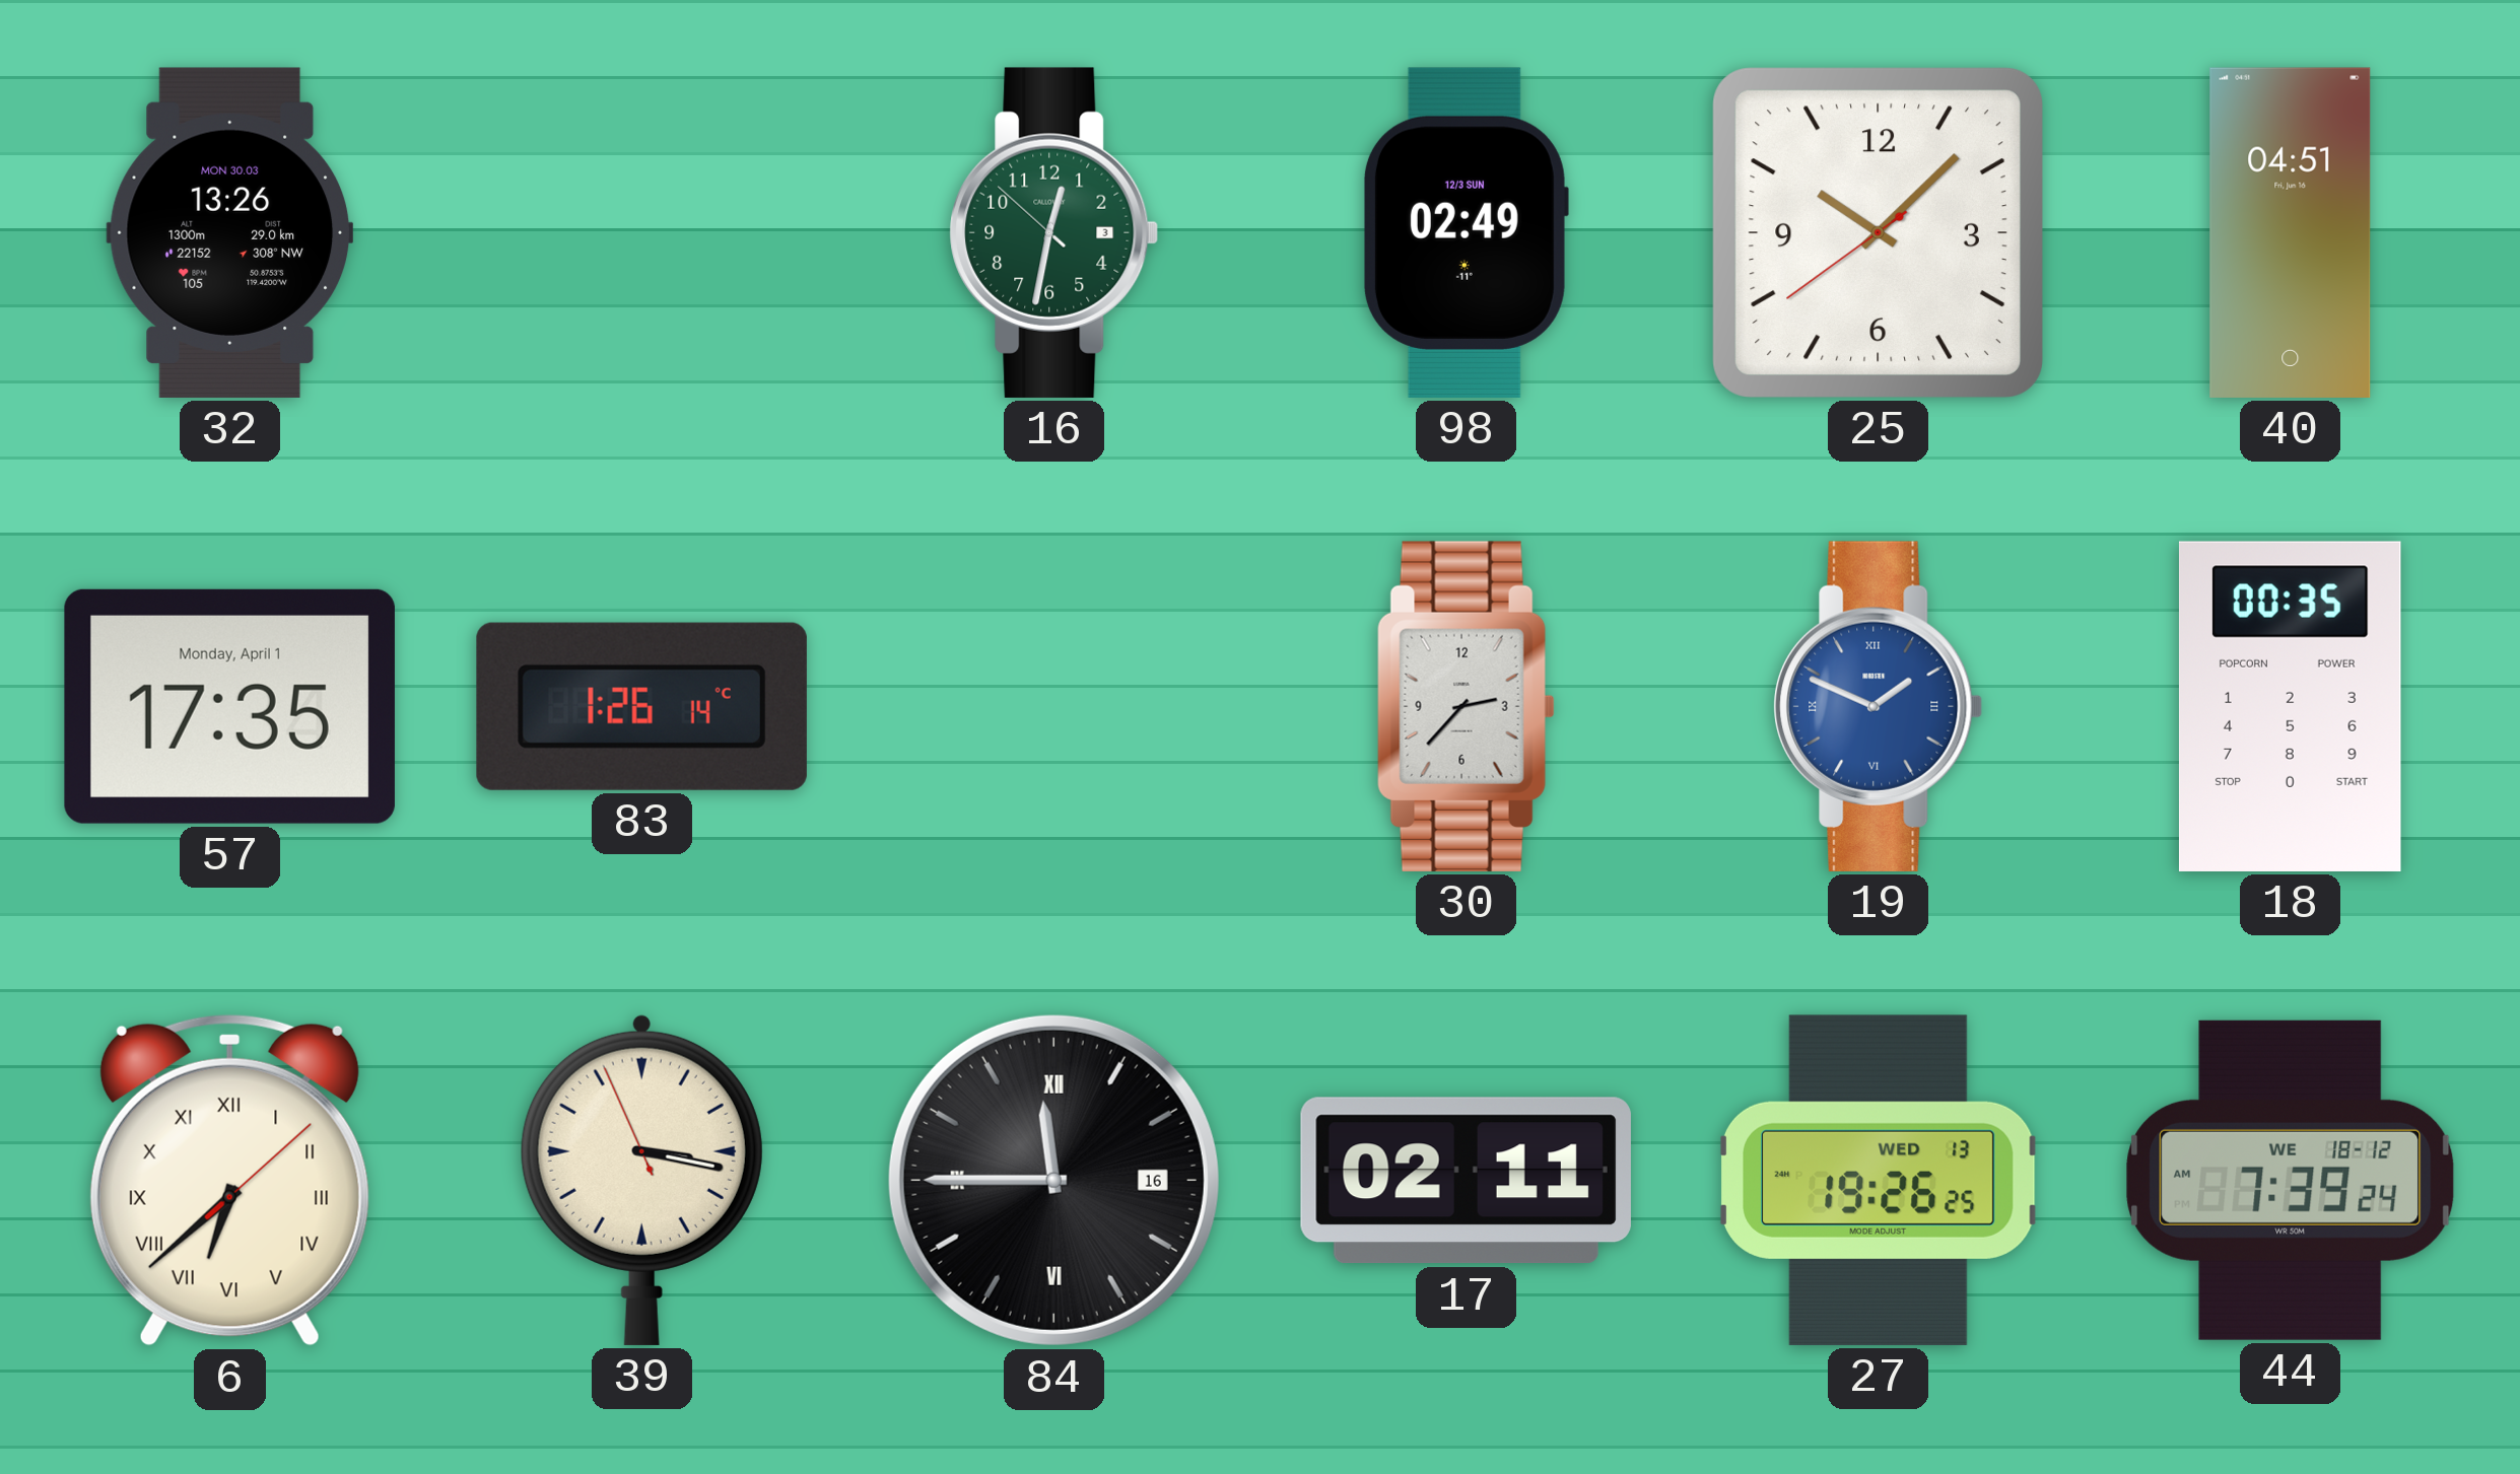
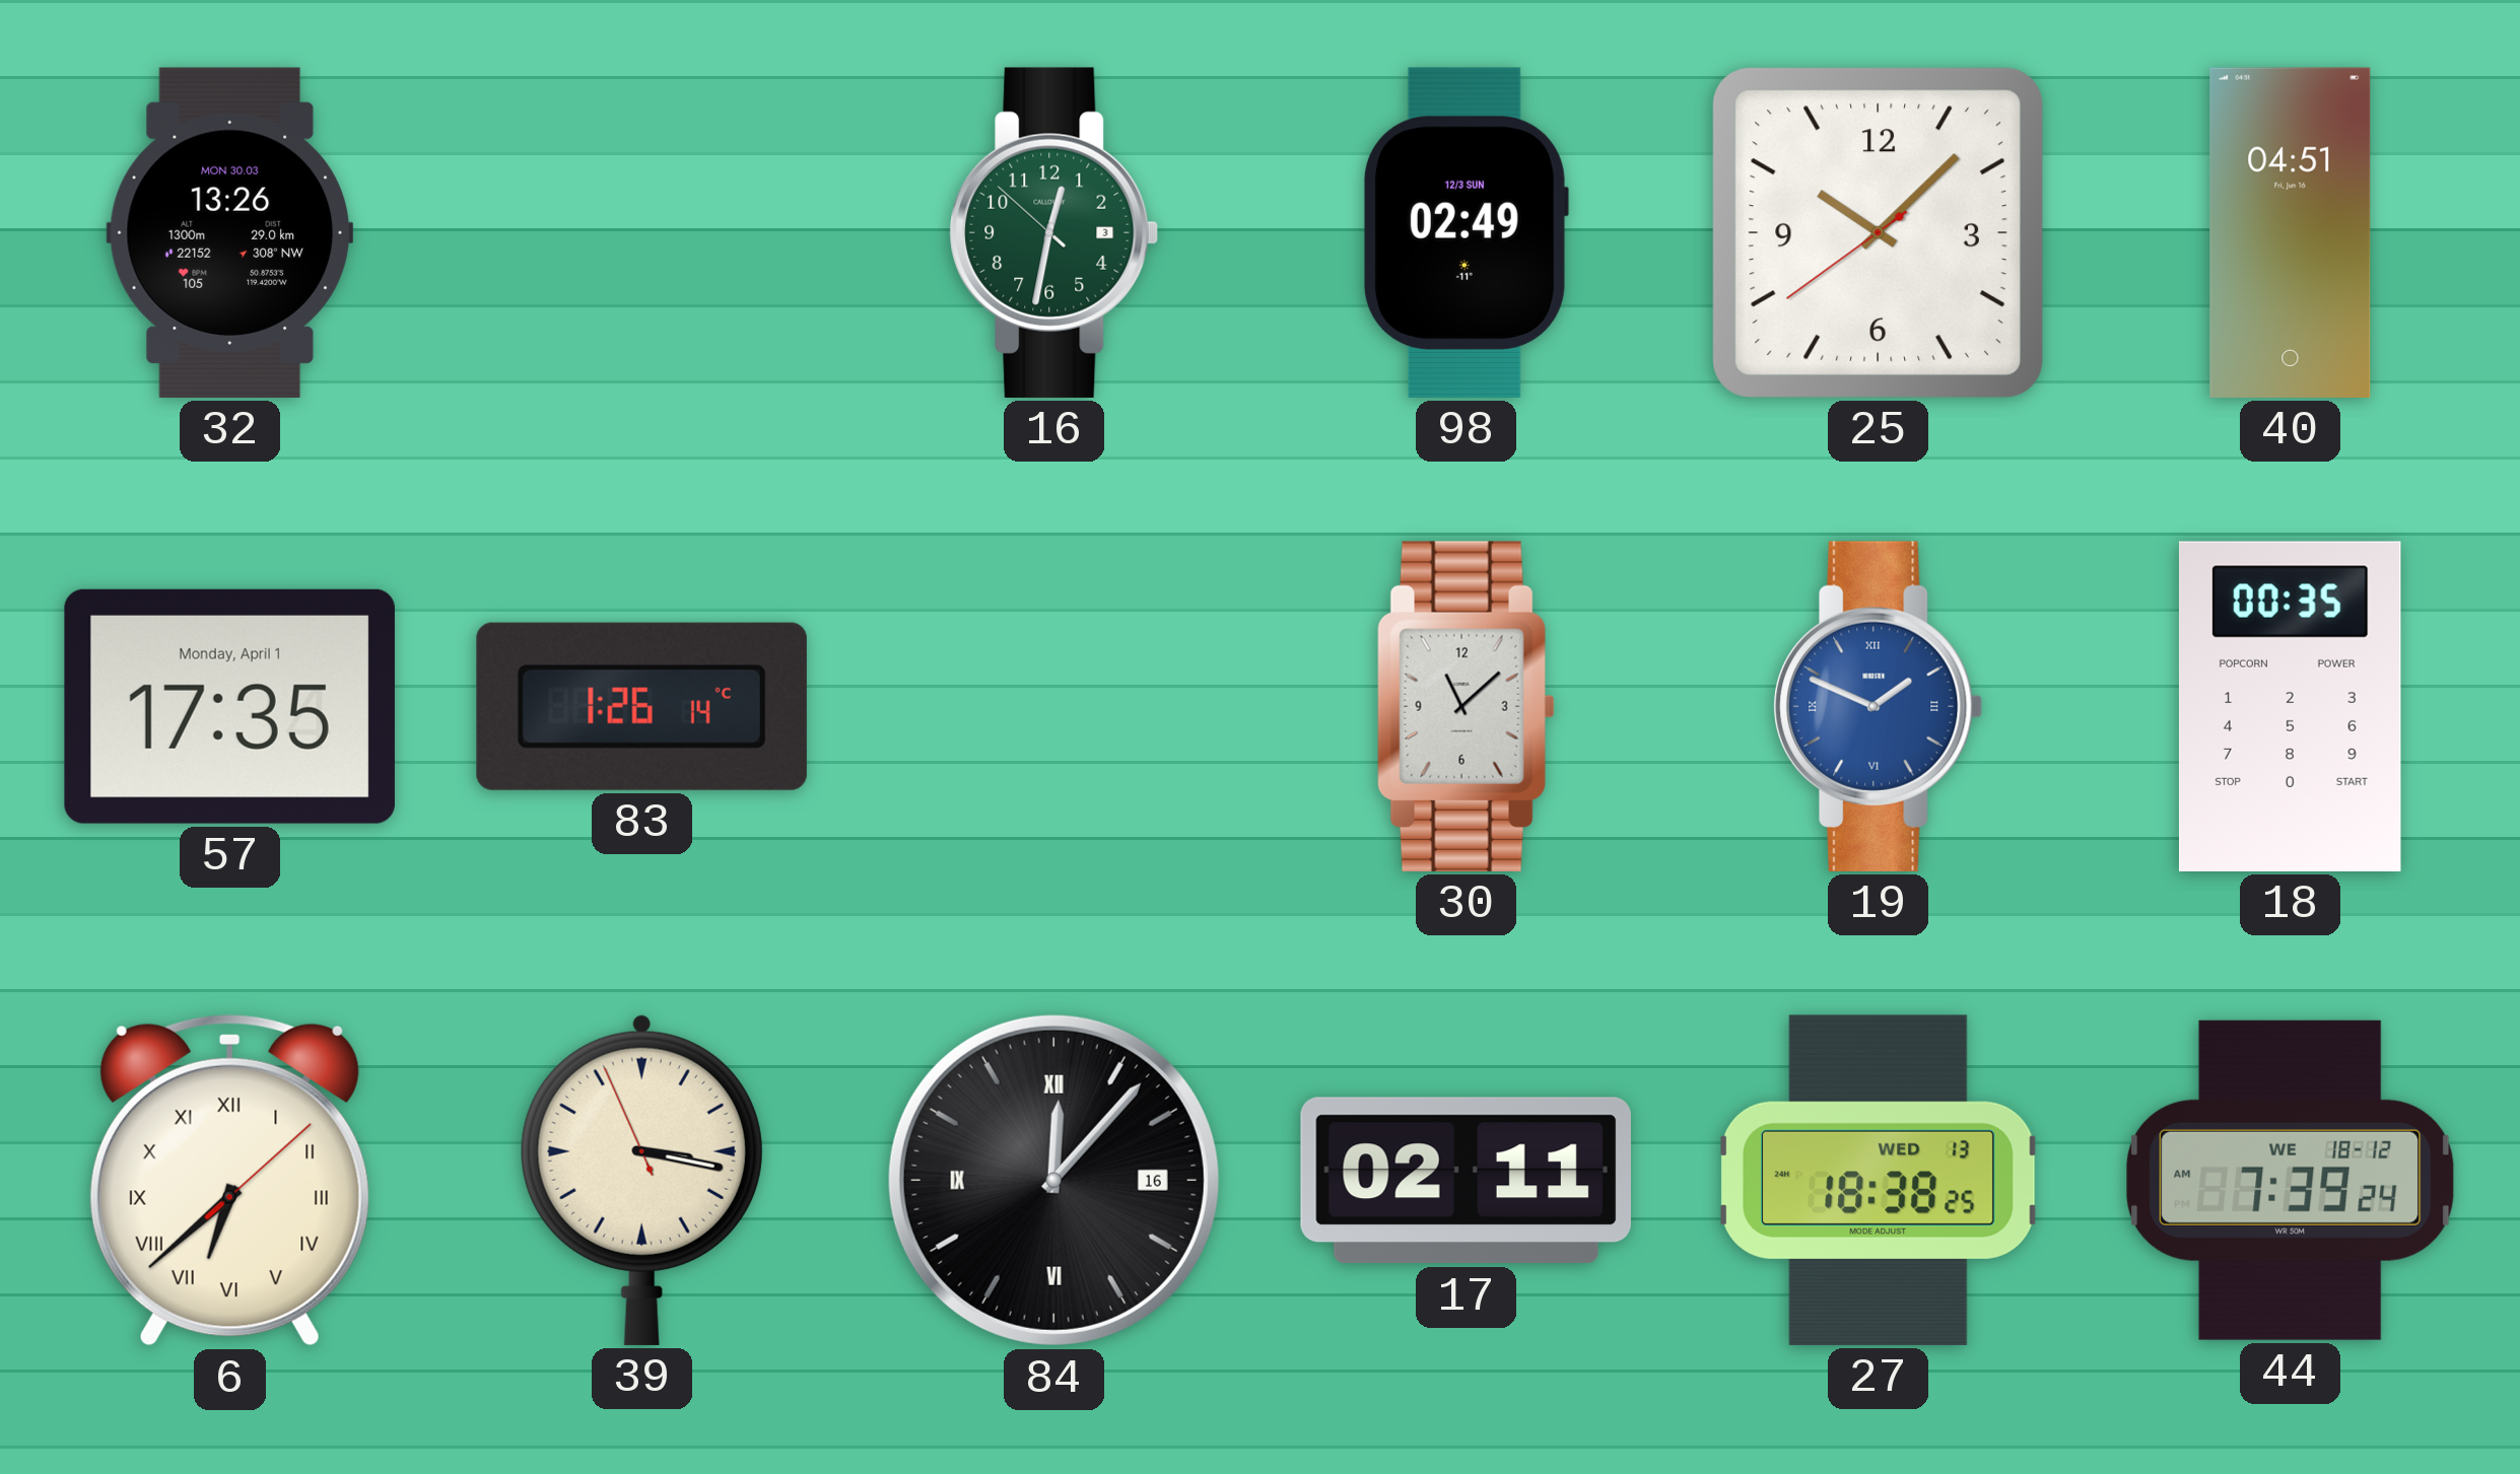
30: 2:37 -> 11:08
84: 11:45 -> 12:07
27: 19:26 -> 18:38
